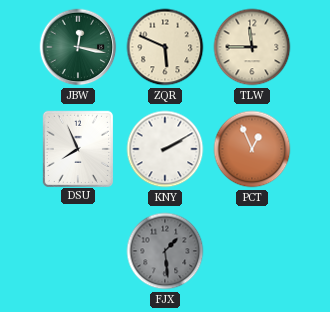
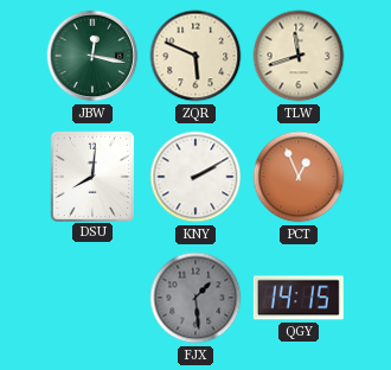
TLW: 11:45 -> 11:42
DSU: 7:56 -> 8:01
QGY: none -> 14:15
